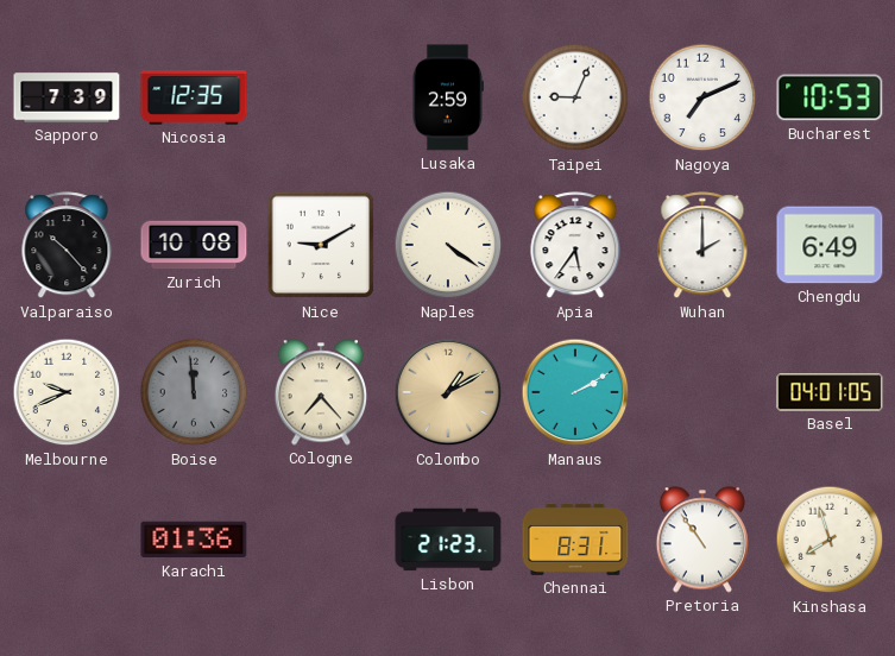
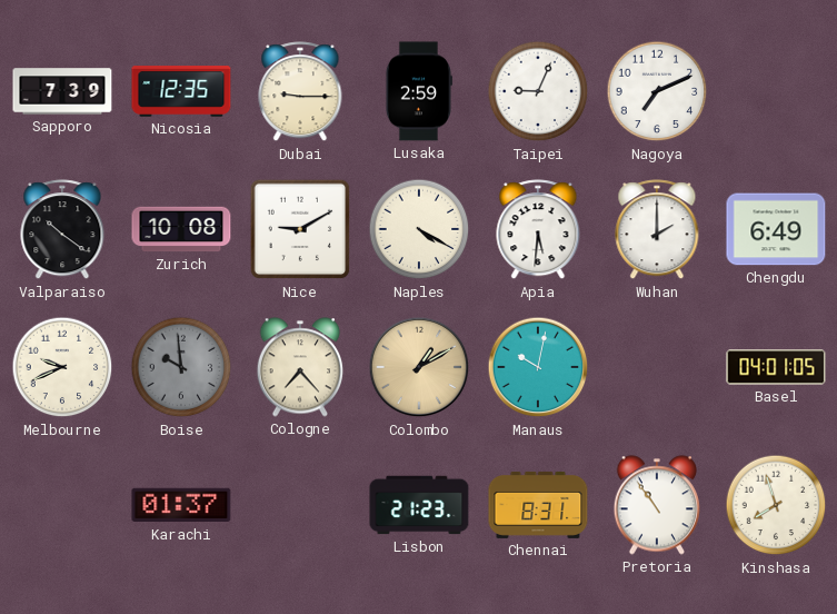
Dubai: none -> 9:15
Bucharest: 10:53 -> none
Valparaiso: 10:23 -> 10:21
Naples: 4:21 -> 4:20
Apia: 5:36 -> 5:31
Boise: 11:59 -> 9:59
Manaus: 2:10 -> 10:02
Karachi: 01:36 -> 01:37
